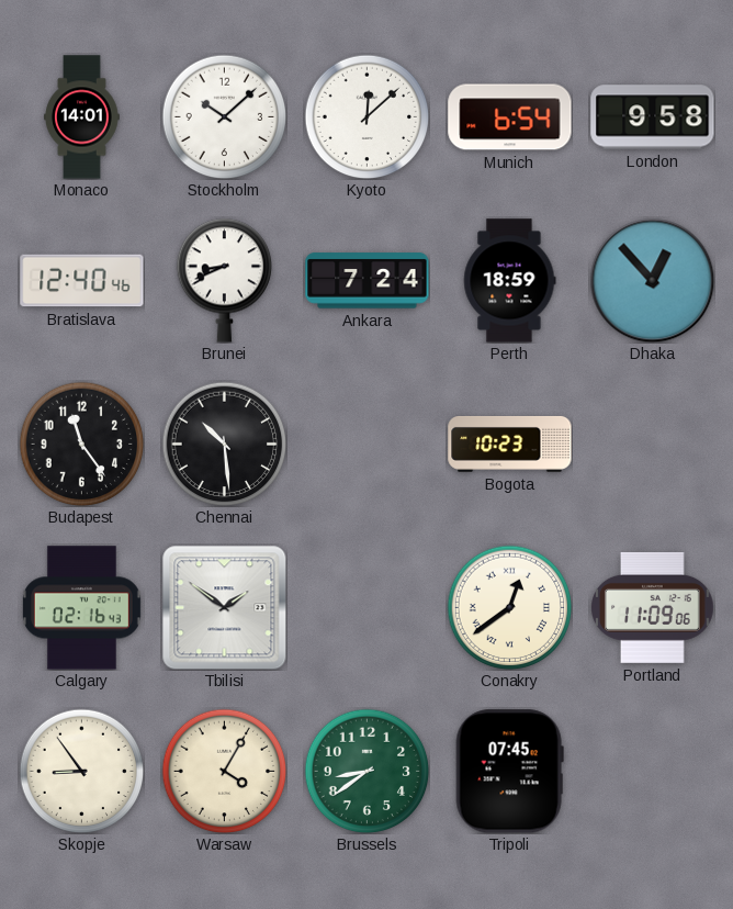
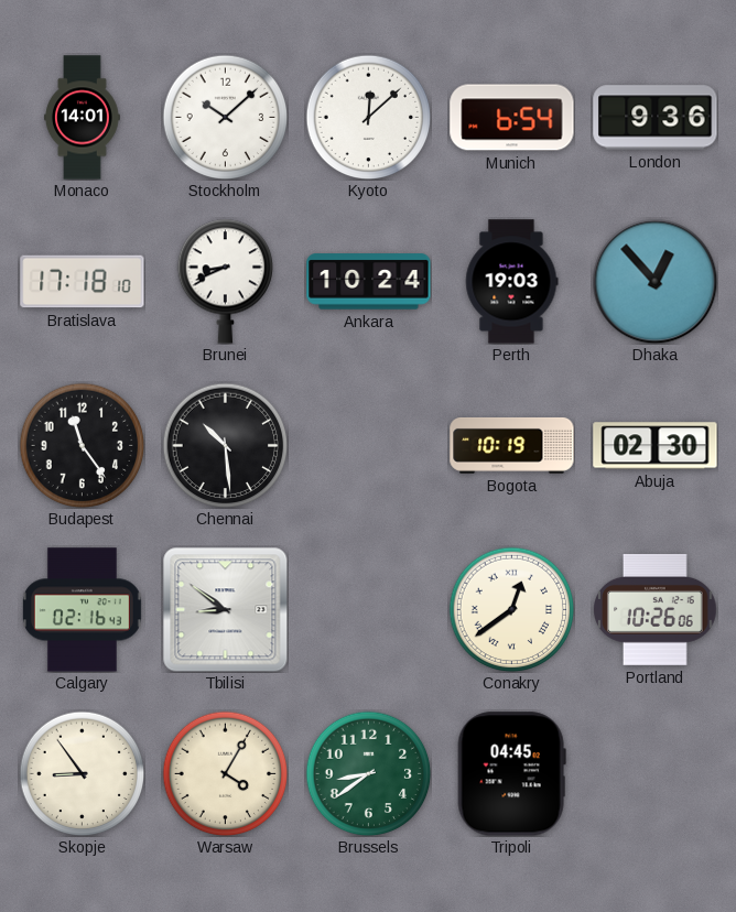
London: 9:58 -> 9:36
Bratislava: 12:40 -> 17:18
Ankara: 7:24 -> 10:24
Perth: 18:59 -> 19:03
Bogota: 10:23 -> 10:19
Abuja: none -> 02:30
Tbilisi: 1:51 -> 8:51
Portland: 11:09 -> 10:26
Tripoli: 07:45 -> 04:45
